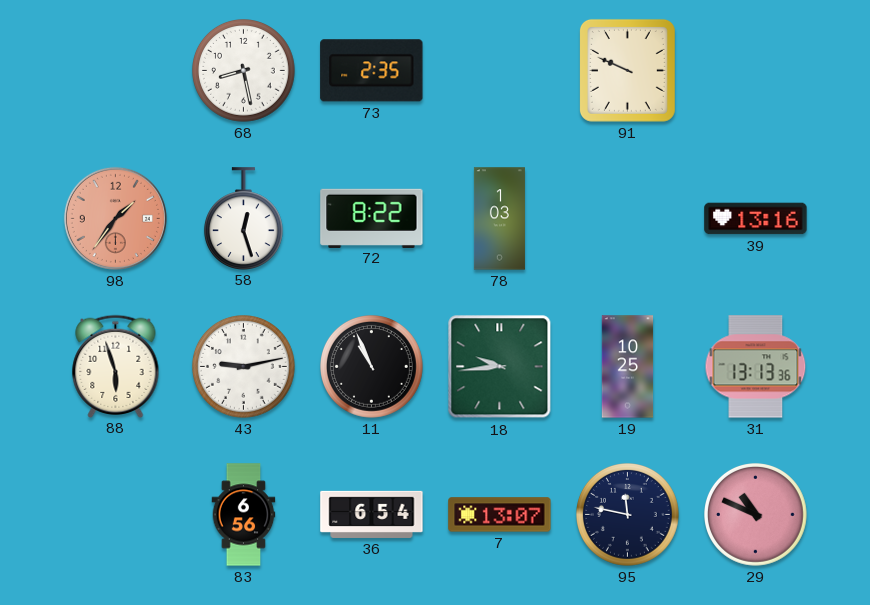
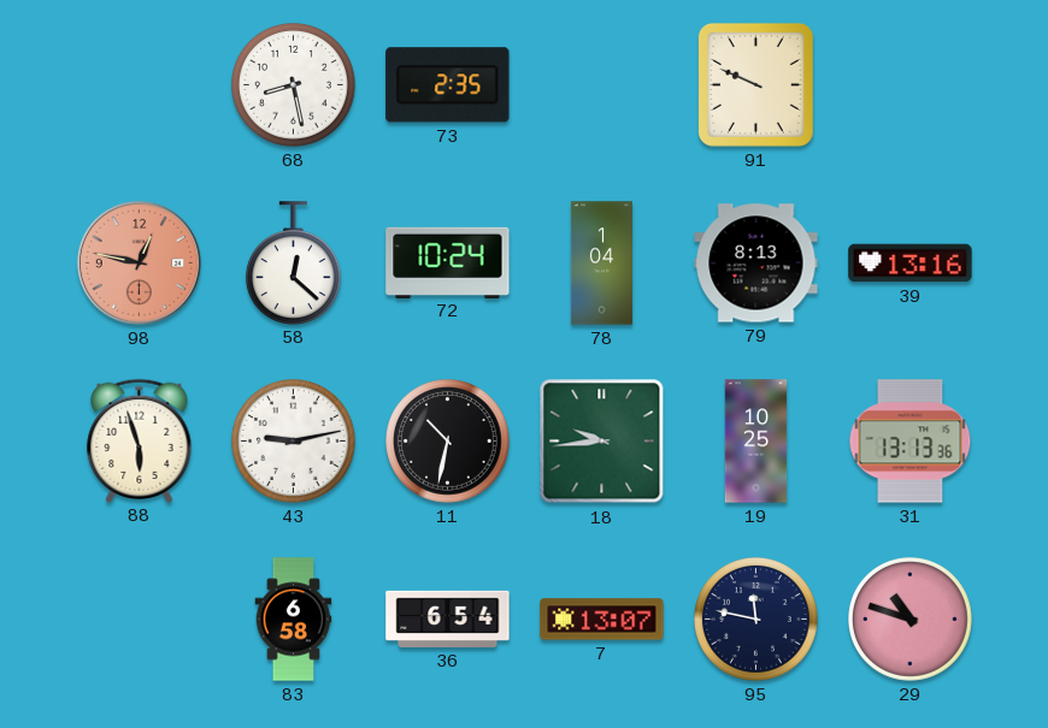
98: 1:36 -> 12:47
58: 12:27 -> 12:22
72: 8:22 -> 10:24
78: 1:03 -> 1:04
79: none -> 8:13
11: 10:56 -> 10:32
83: 6:56 -> 6:58
29: 10:49 -> 10:48
